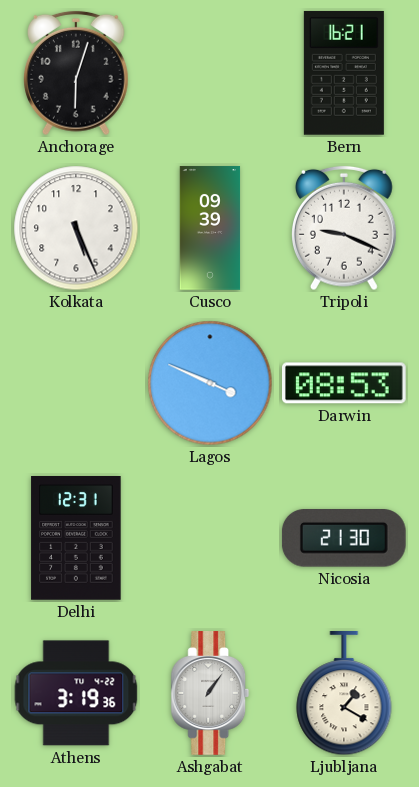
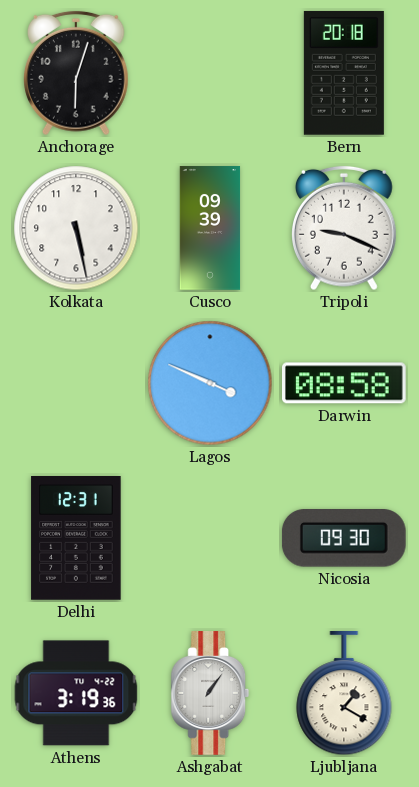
Bern: 16:21 -> 20:18
Kolkata: 5:26 -> 5:28
Darwin: 08:53 -> 08:58
Nicosia: 21:30 -> 09:30
